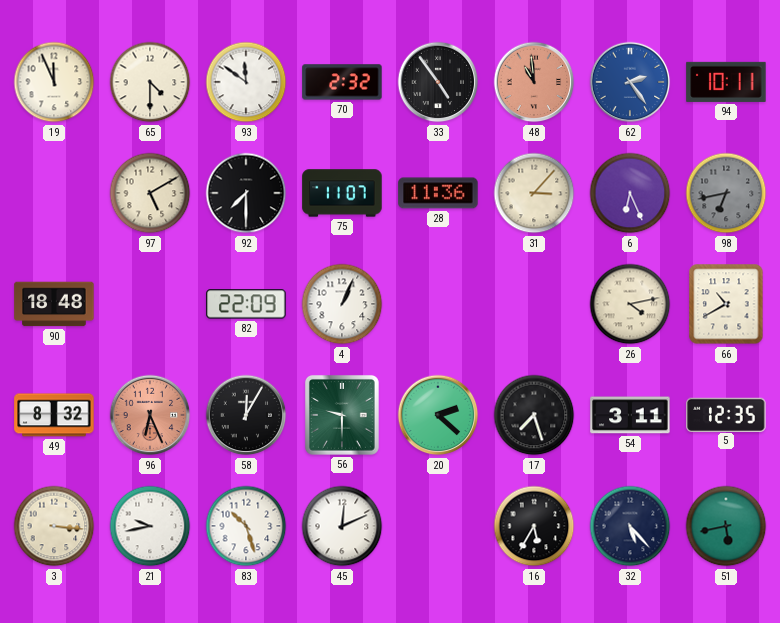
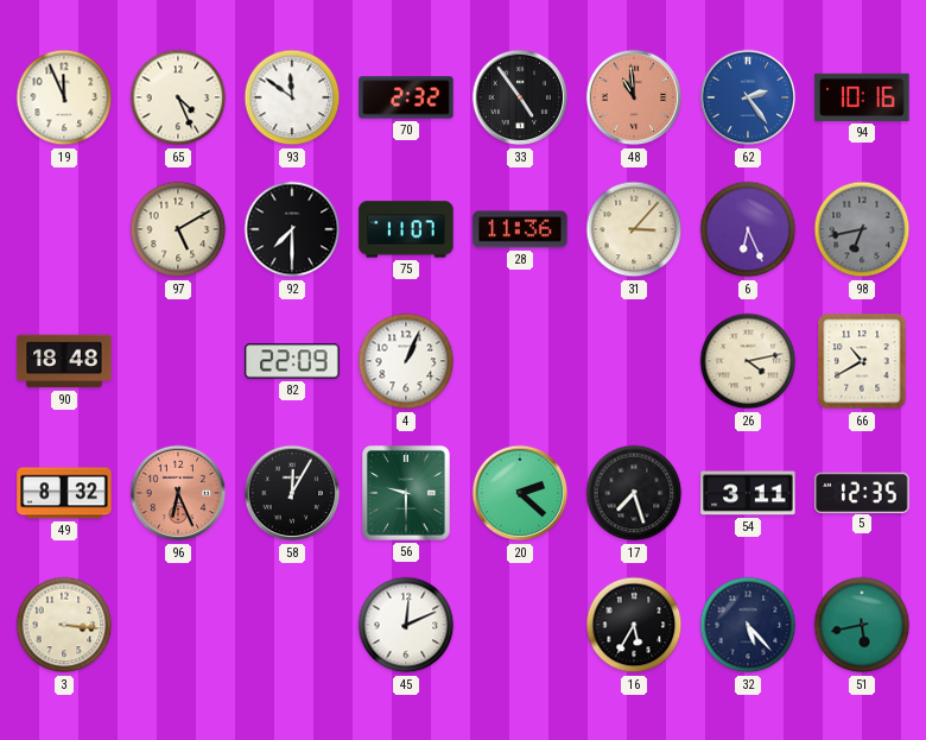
65: 4:30 -> 4:26
94: 10:11 -> 10:16
21: 9:43 -> none
83: 10:27 -> none
